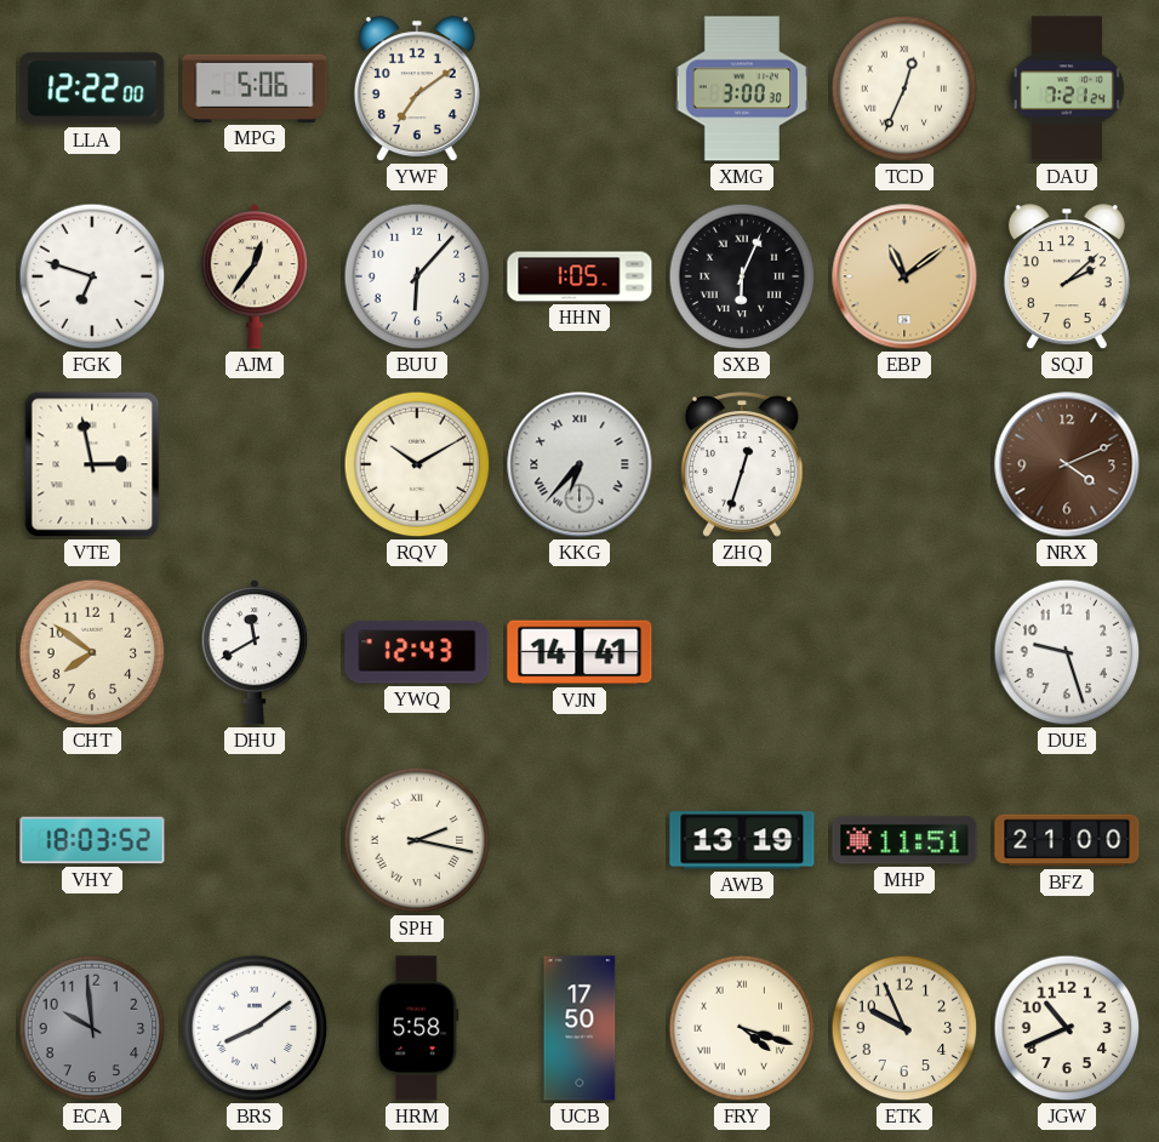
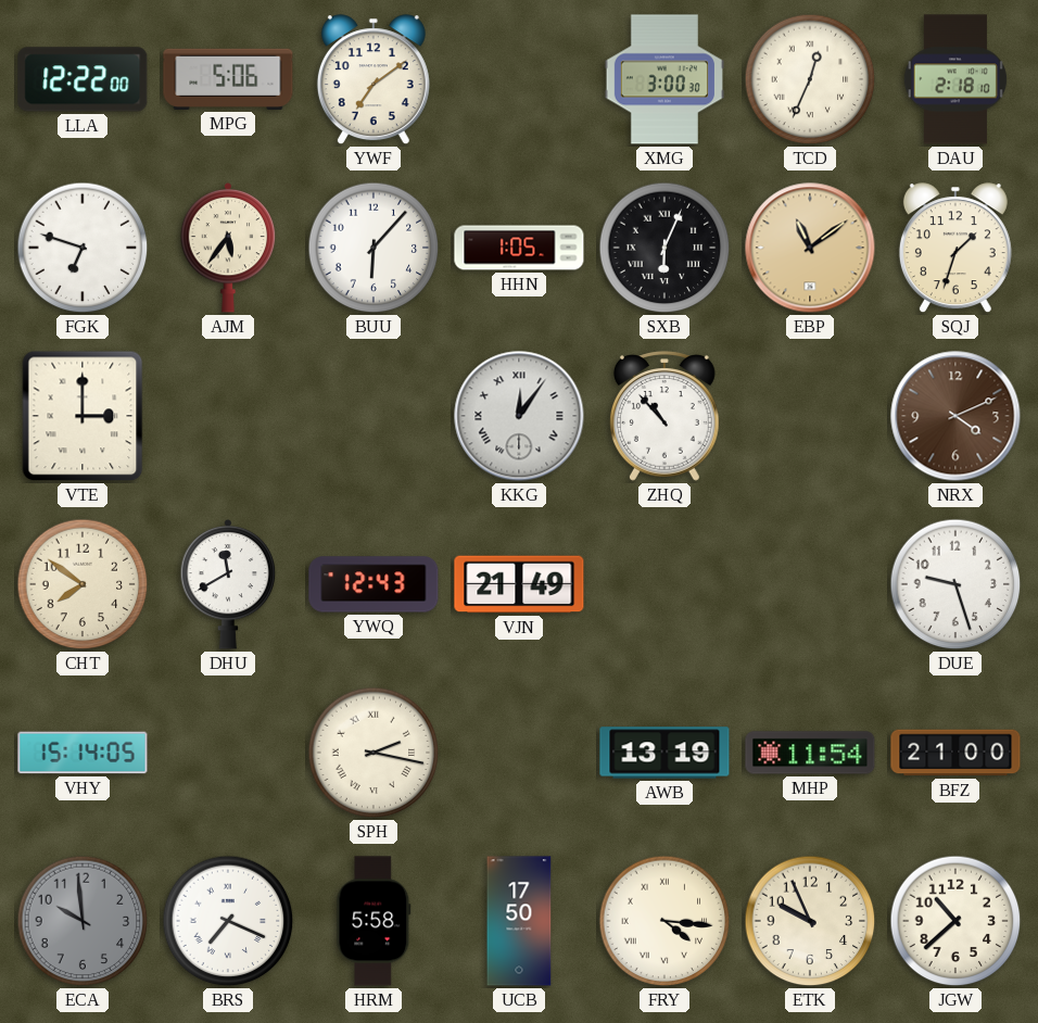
DAU: 7:21 -> 2:18
AJM: 12:36 -> 5:36
SQJ: 2:08 -> 1:33
VTE: 2:58 -> 3:00
RQV: 10:10 -> none
KKG: 6:37 -> 12:06
ZHQ: 12:33 -> 10:53
VJN: 14:41 -> 21:49
VHY: 18:03 -> 15:14
MHP: 11:51 -> 11:54
BRS: 8:09 -> 7:19
FRY: 4:18 -> 4:16
JGW: 10:41 -> 10:38
